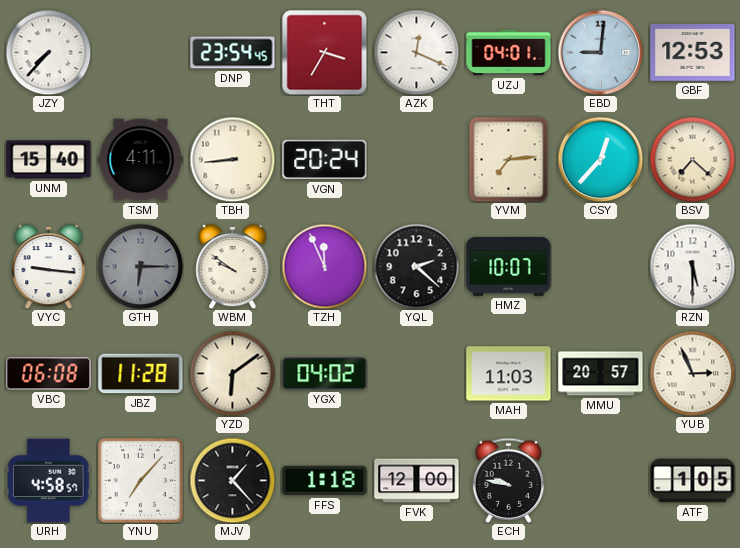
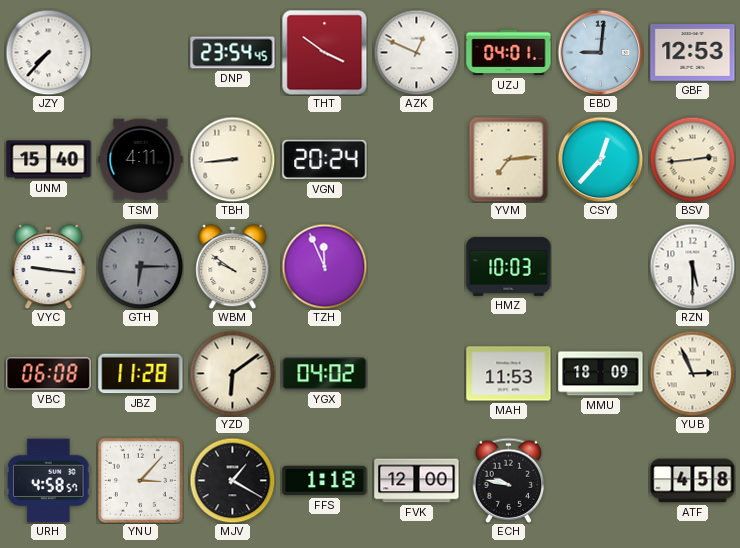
THT: 3:35 -> 3:51
AZK: 12:19 -> 12:49
BSV: 7:22 -> 2:44
YQL: 2:22 -> none
HMZ: 10:07 -> 10:03
MAH: 11:03 -> 11:53
MMU: 20:57 -> 18:09
YNU: 7:07 -> 3:07
MJV: 1:23 -> 1:20
ATF: 1:05 -> 4:58
